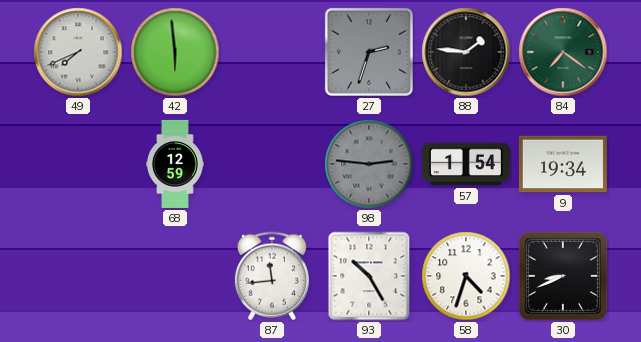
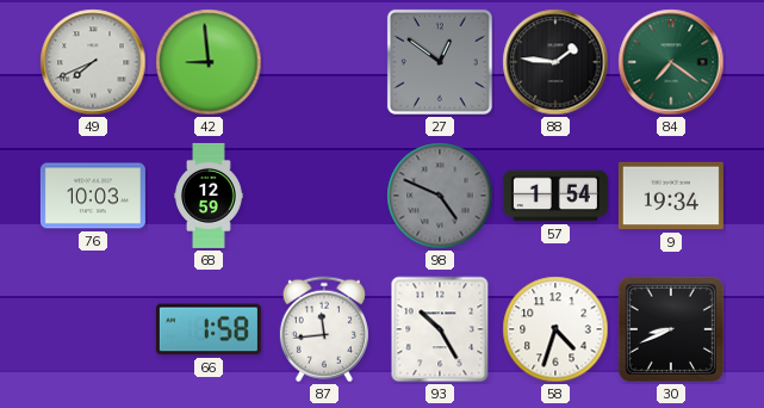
42: 5:59 -> 8:59
27: 2:33 -> 12:51
76: none -> 10:03
98: 2:46 -> 4:49
66: none -> 1:58
